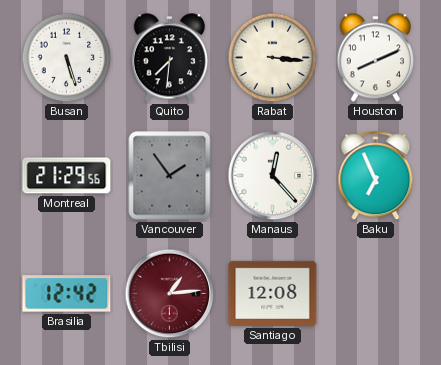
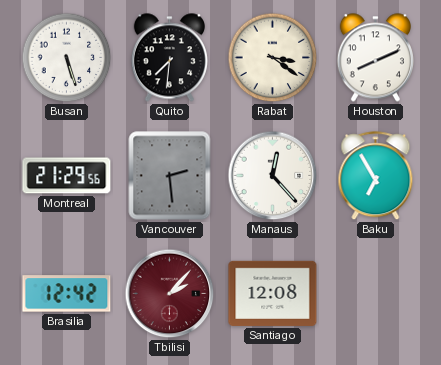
Rabat: 3:16 -> 3:21
Vancouver: 1:54 -> 2:29
Baku: 6:56 -> 6:55
Tbilisi: 1:14 -> 2:07
